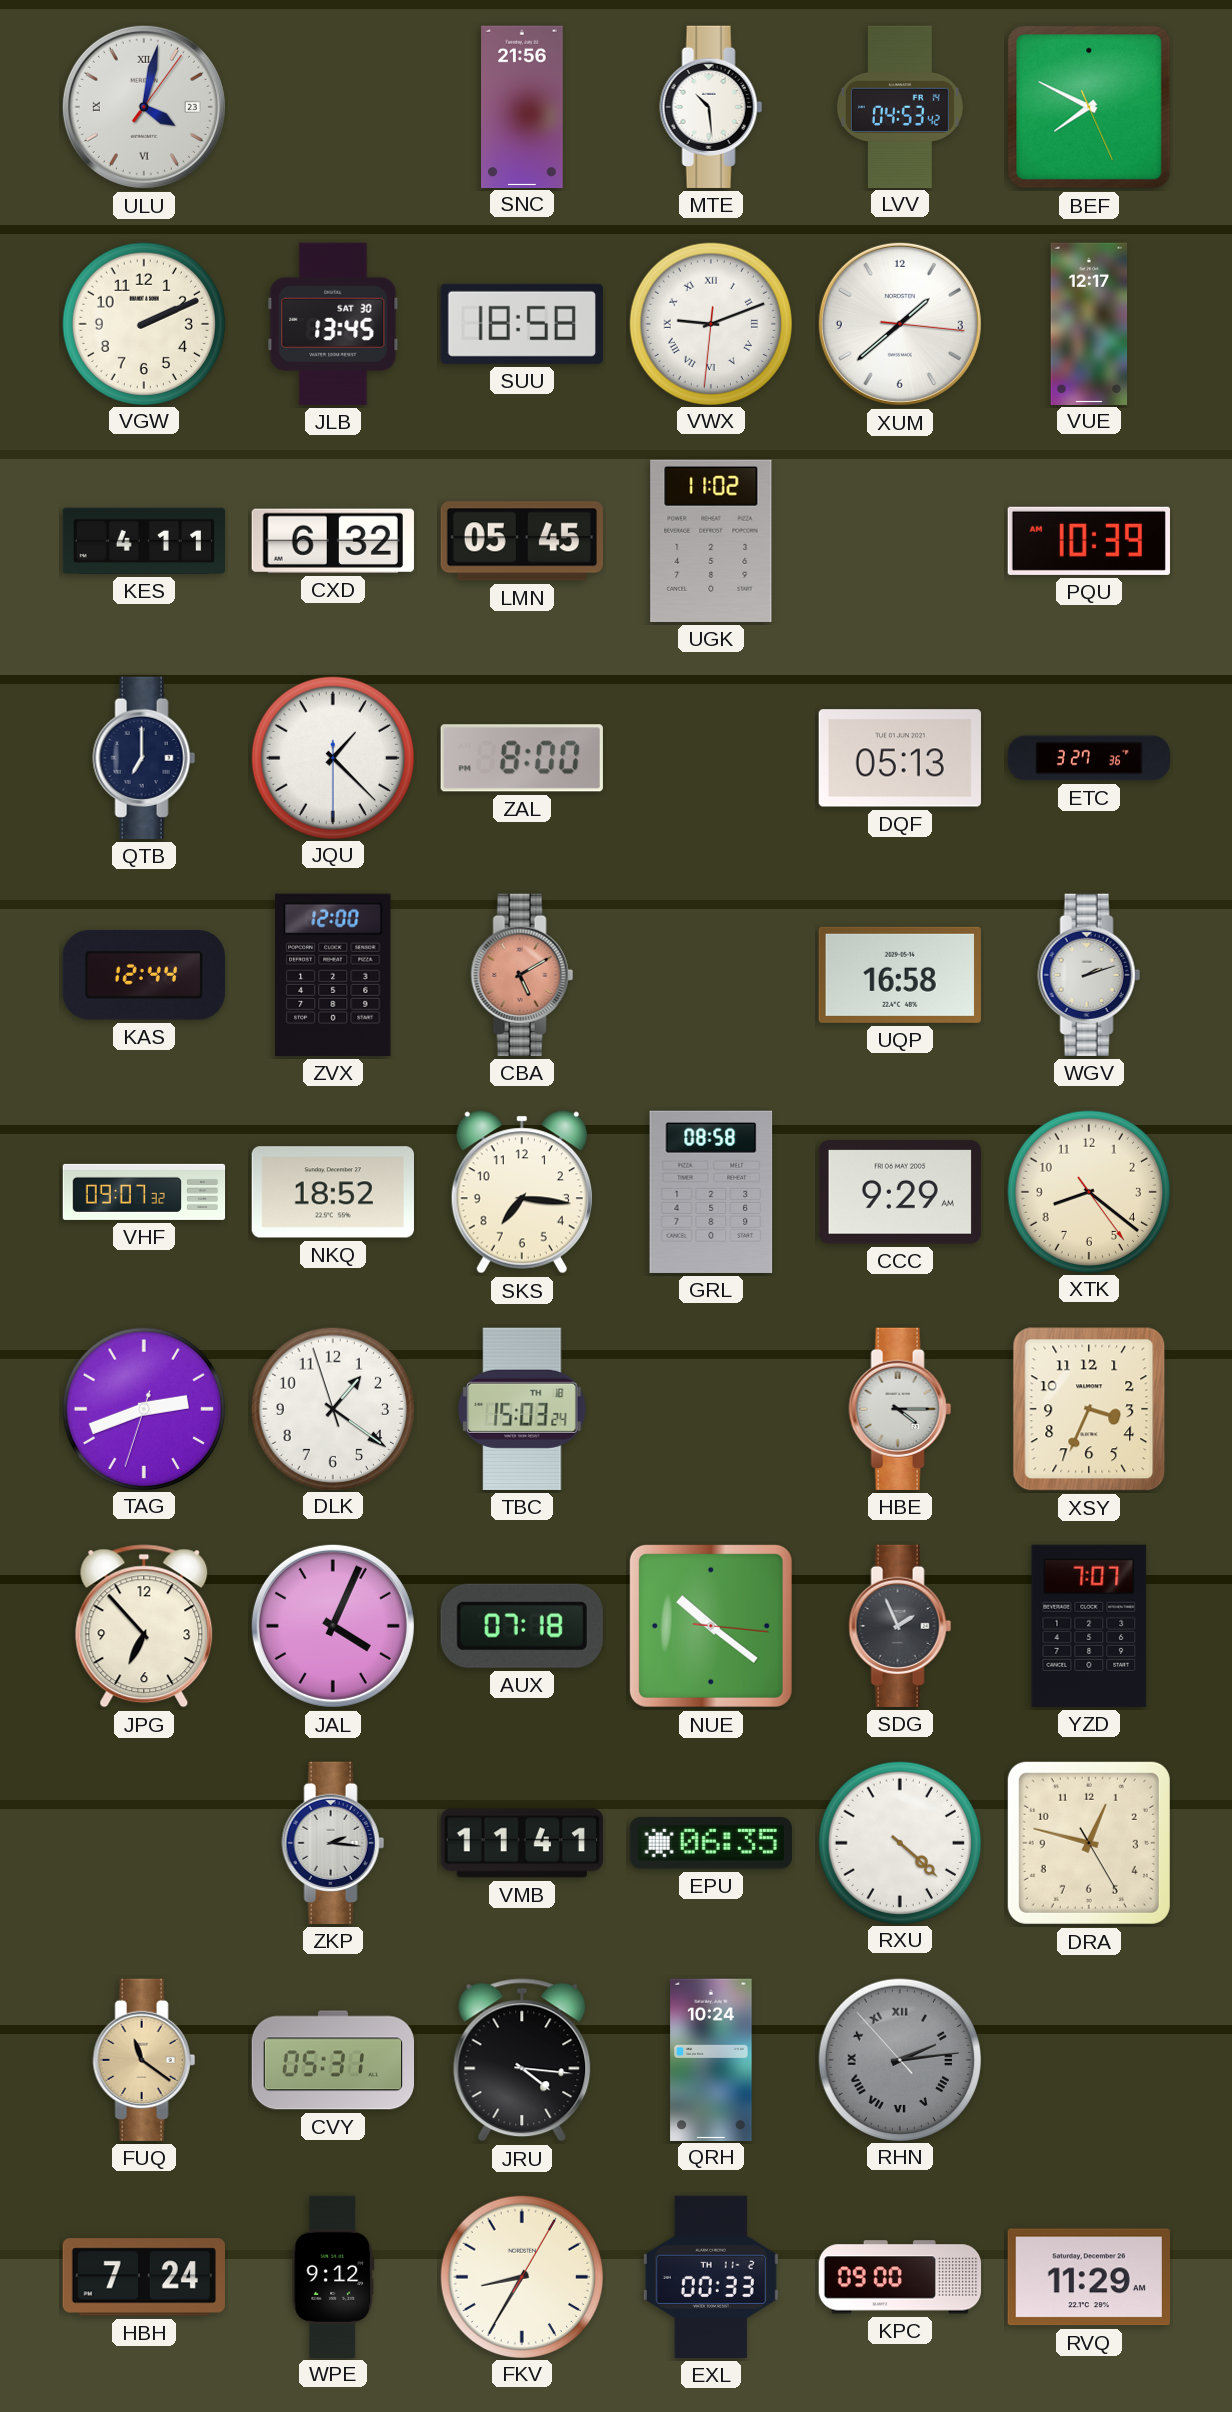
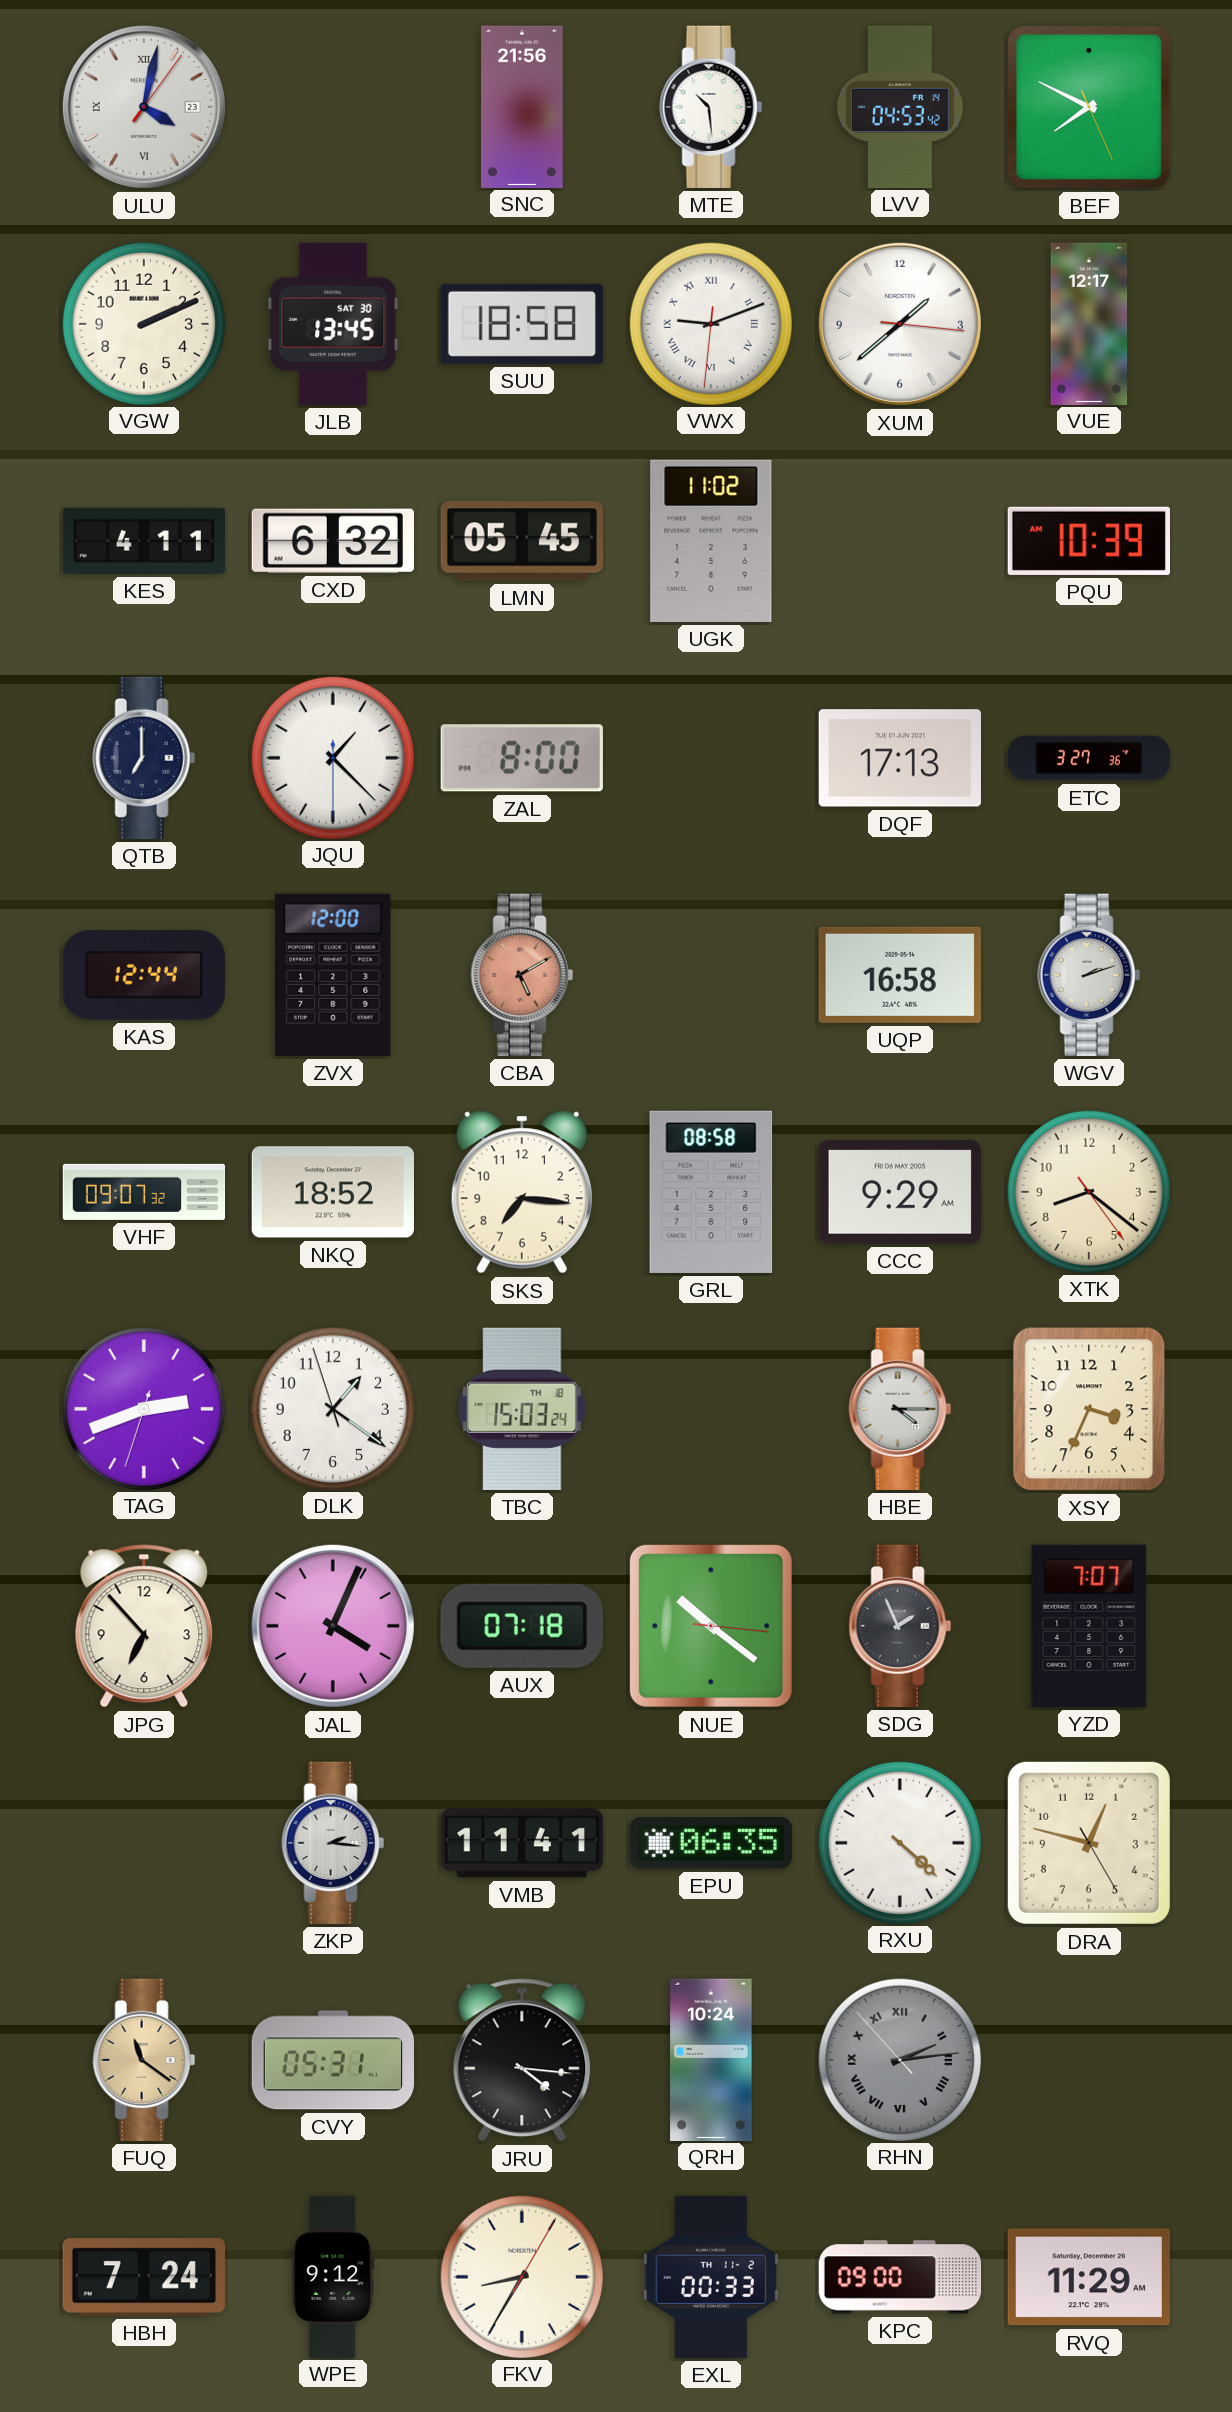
DQF: 05:13 -> 17:13
